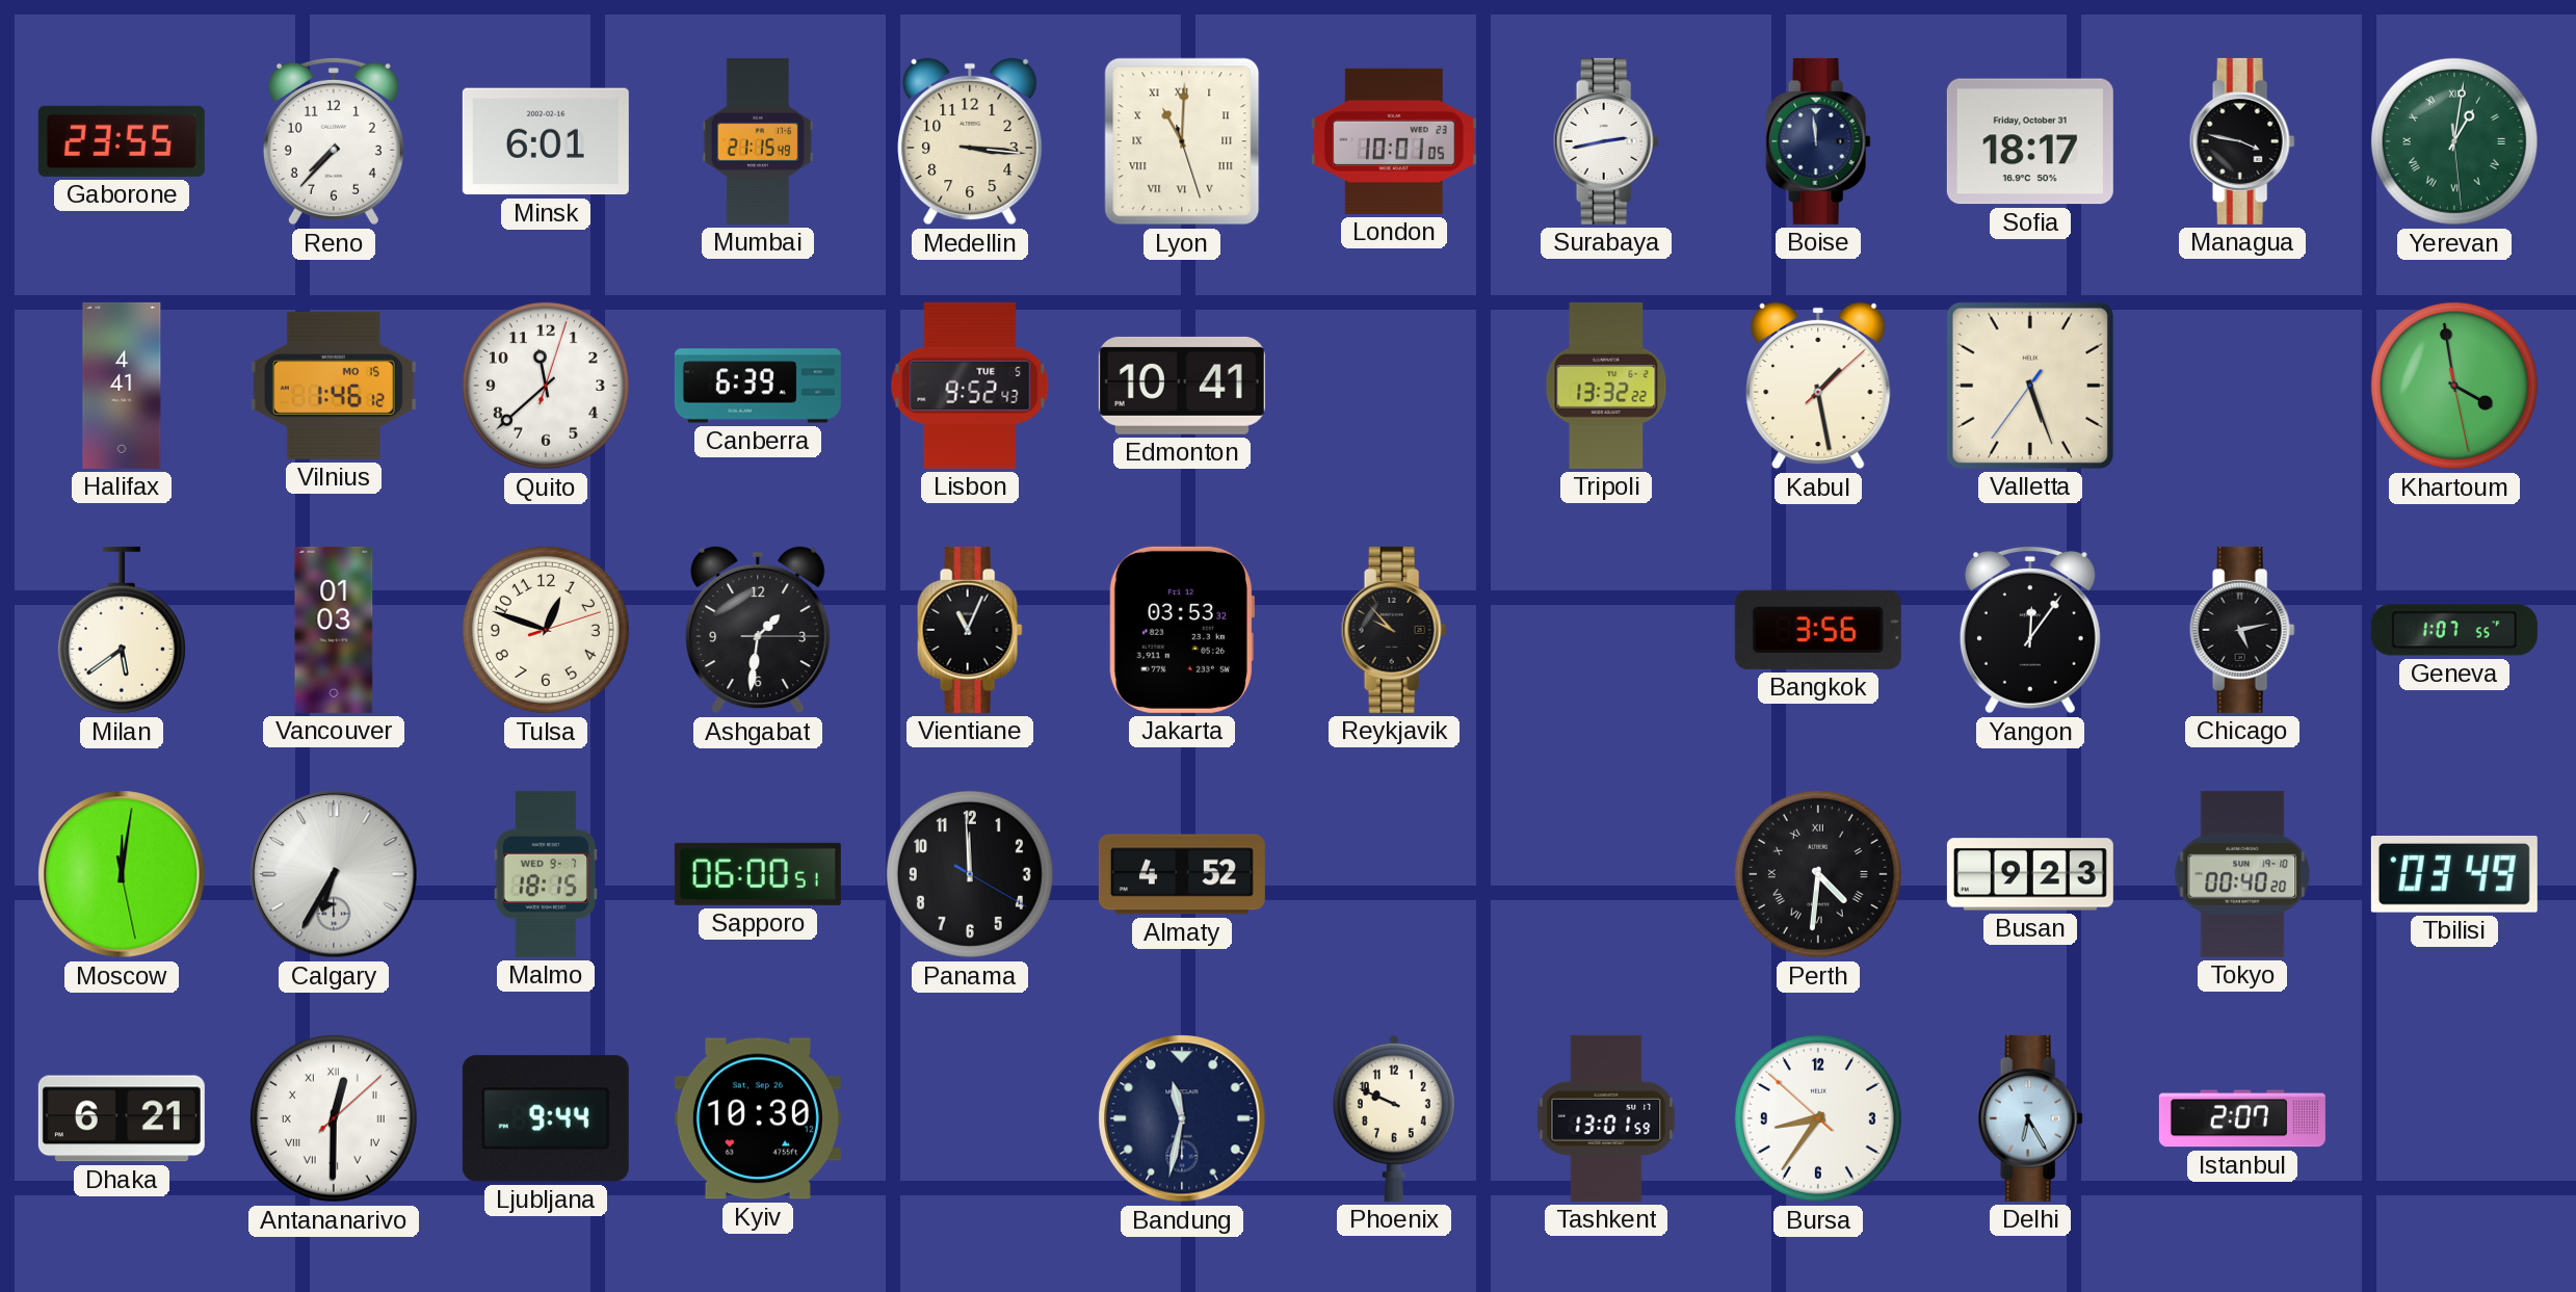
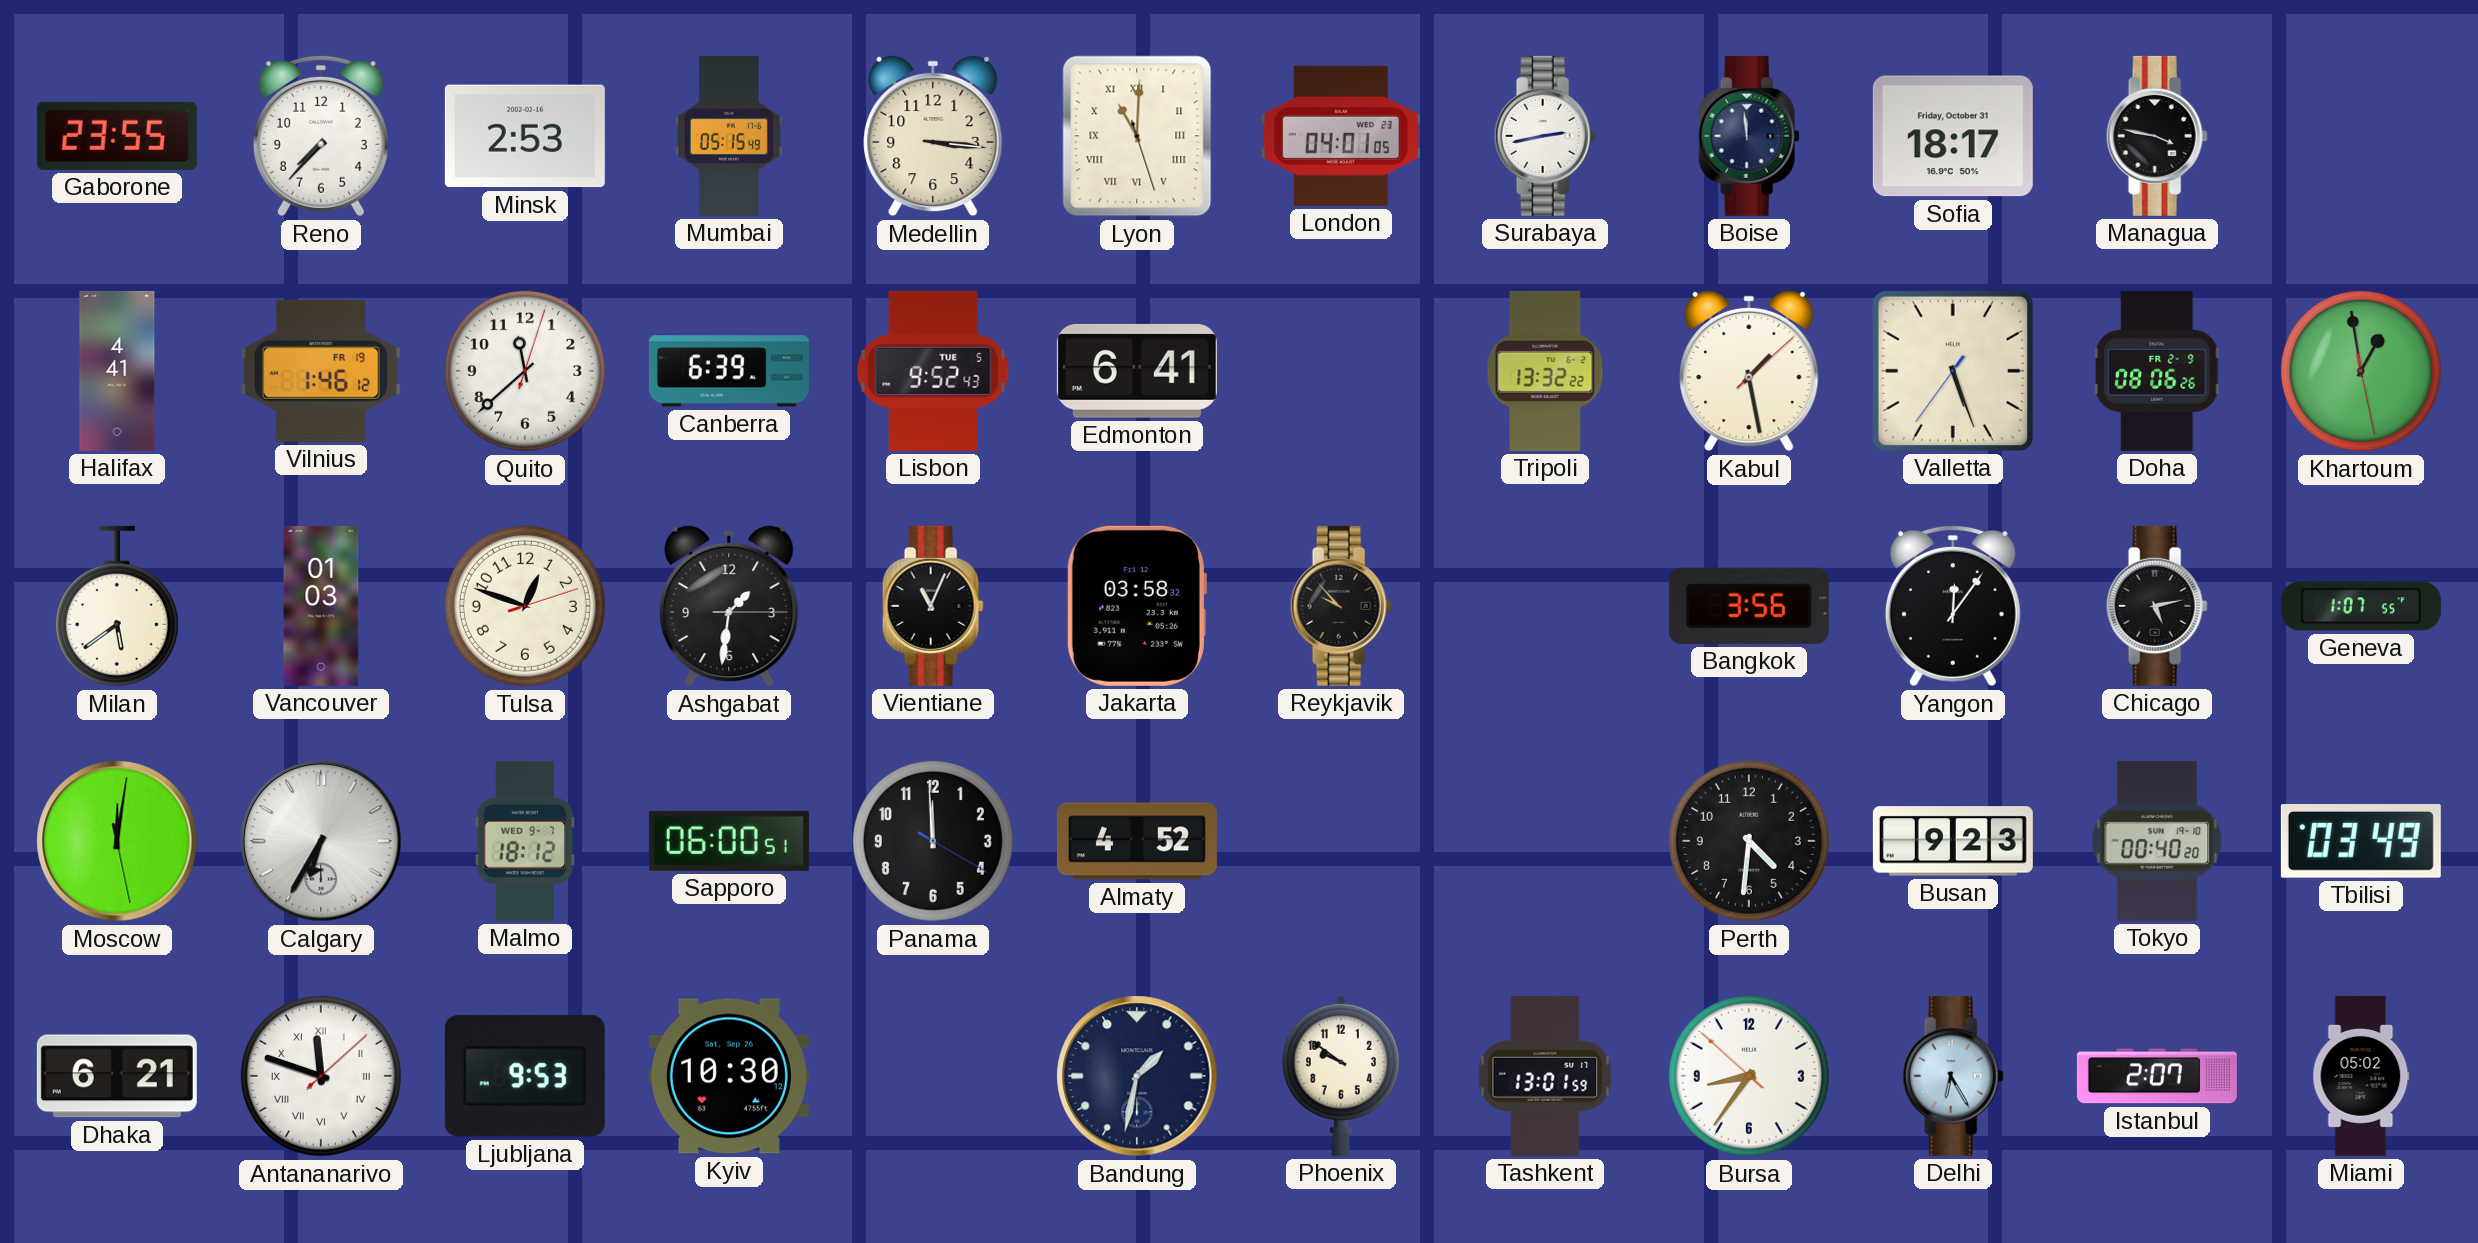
Minsk: 6:01 -> 2:53
Mumbai: 21:15 -> 05:15
London: 10:01 -> 04:01
Yerevan: 1:01 -> none
Vilnius date: MO 15 -> FR 19
Edmonton: 10:41 -> 6:41
Doha: none -> 08:06
Khartoum: 3:58 -> 12:58
Jakarta: 03:53 -> 03:58
Malmo: 18:15 -> 18:12
Perth numerals: Roman -> Arabic
Antananarivo: 12:30 -> 11:48
Ljubljana: 9:44 -> 9:53
Bandung: 11:32 -> 1:32
Phoenix: 9:49 -> 9:51
Miami: none -> 05:02
